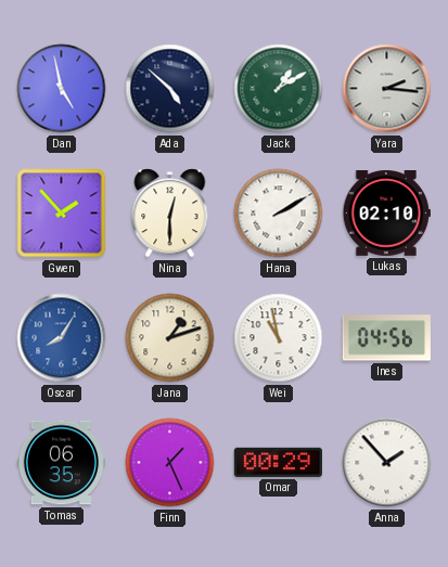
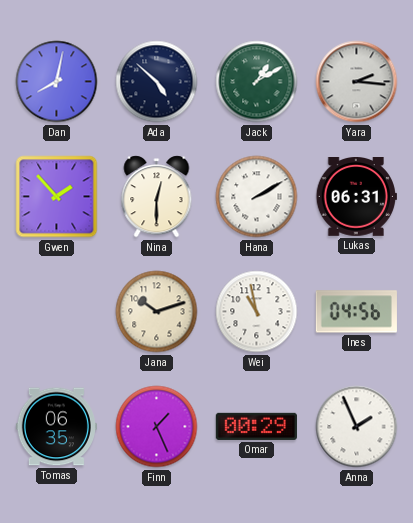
Dan: 4:58 -> 8:02
Lukas: 02:10 -> 06:31
Oscar: 8:05 -> none
Jana: 1:12 -> 10:12
Anna: 1:53 -> 1:56
